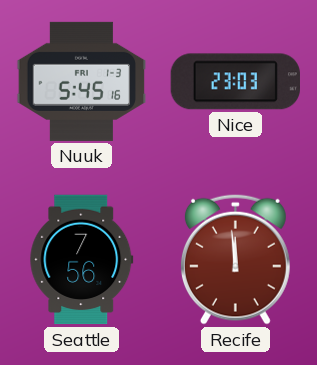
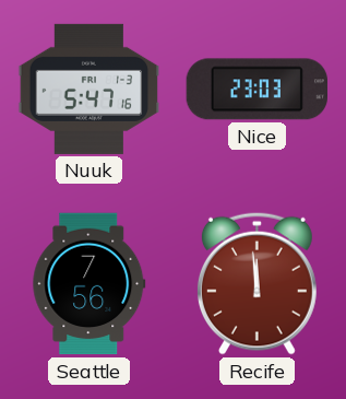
Nuuk: 5:45 -> 5:47
